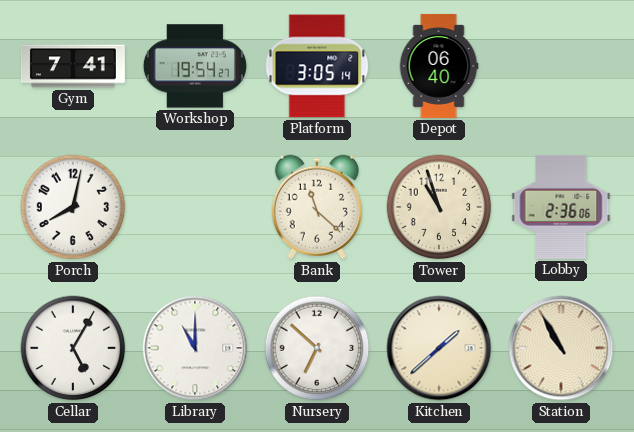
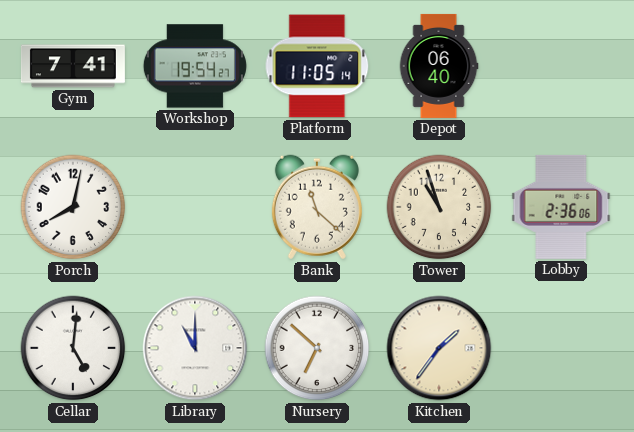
Platform: 3:05 -> 11:05
Cellar: 5:05 -> 5:01
Kitchen: 1:38 -> 1:36
Station: 10:55 -> none
